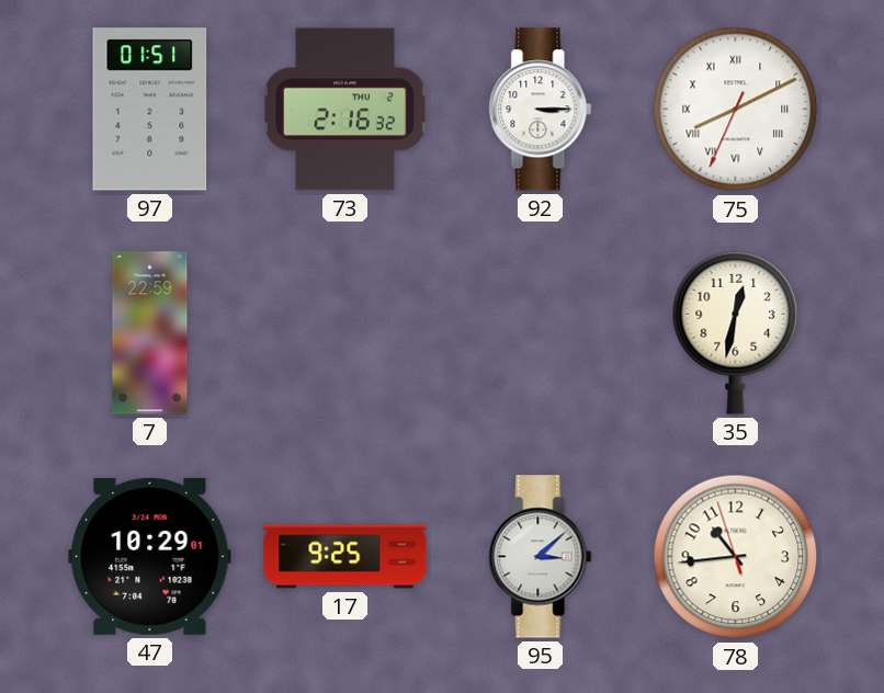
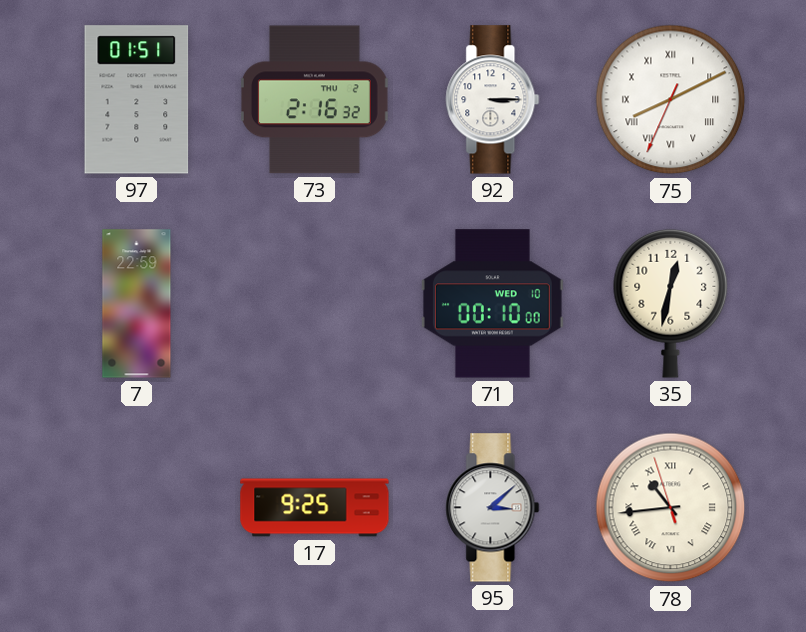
71: none -> 00:10
47: 10:29 -> none
78 numerals: Arabic -> Roman
